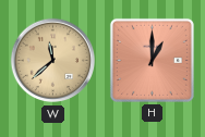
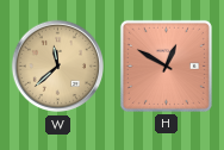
H: 1:00 -> 12:50
